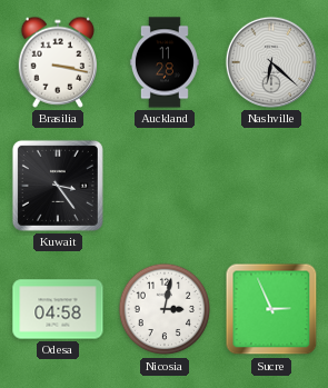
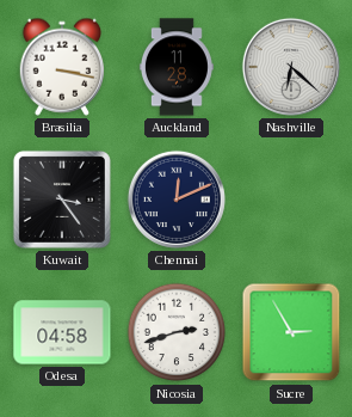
Chennai: none -> 12:11
Nicosia: 3:02 -> 2:42
Sucre: 2:56 -> 2:55
